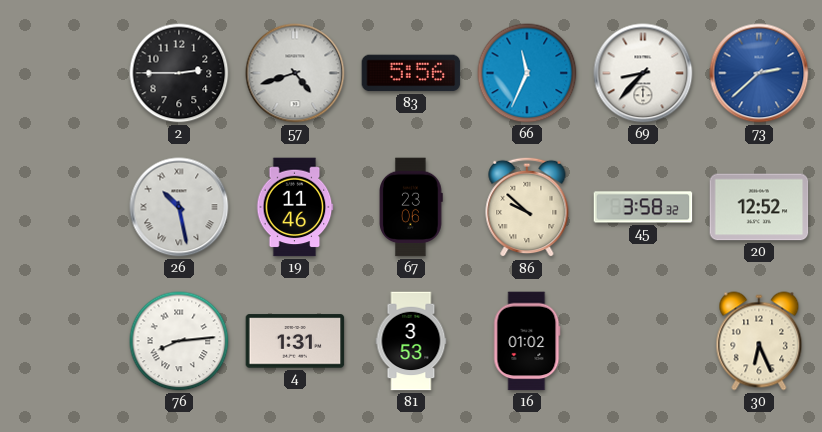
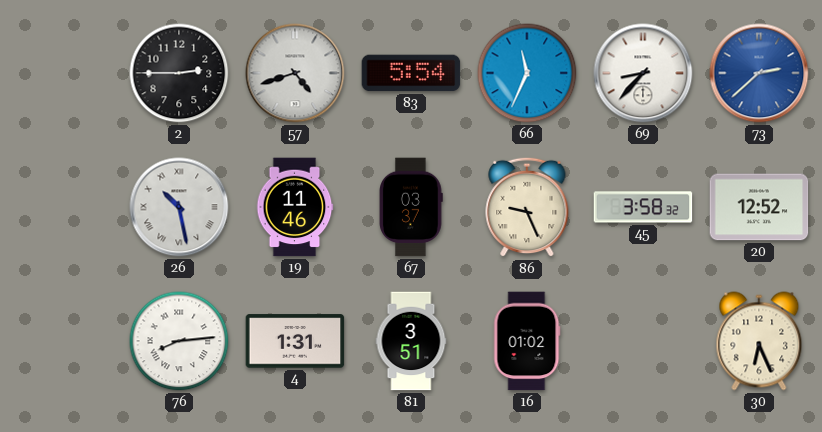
83: 5:56 -> 5:54
67: 23:06 -> 03:37
86: 9:52 -> 9:26
81: 3:53 -> 3:51
